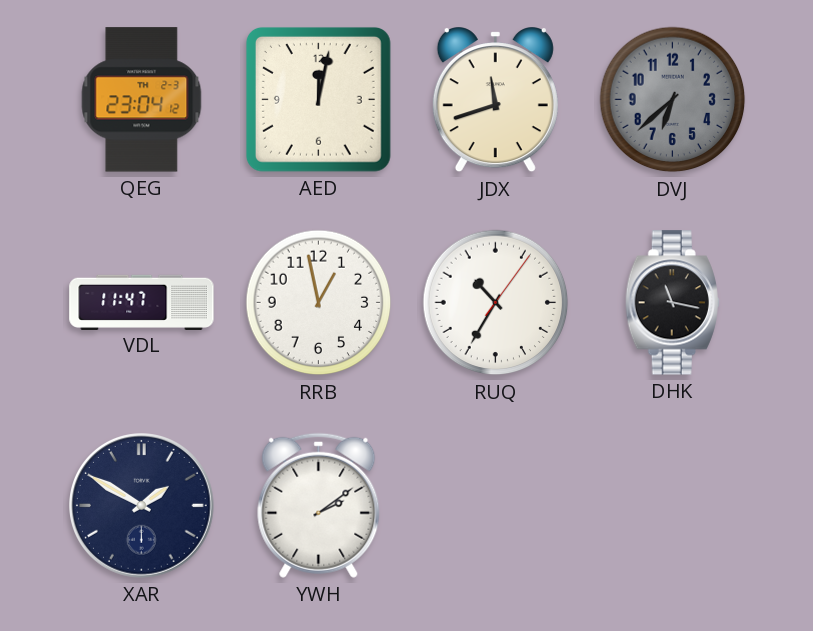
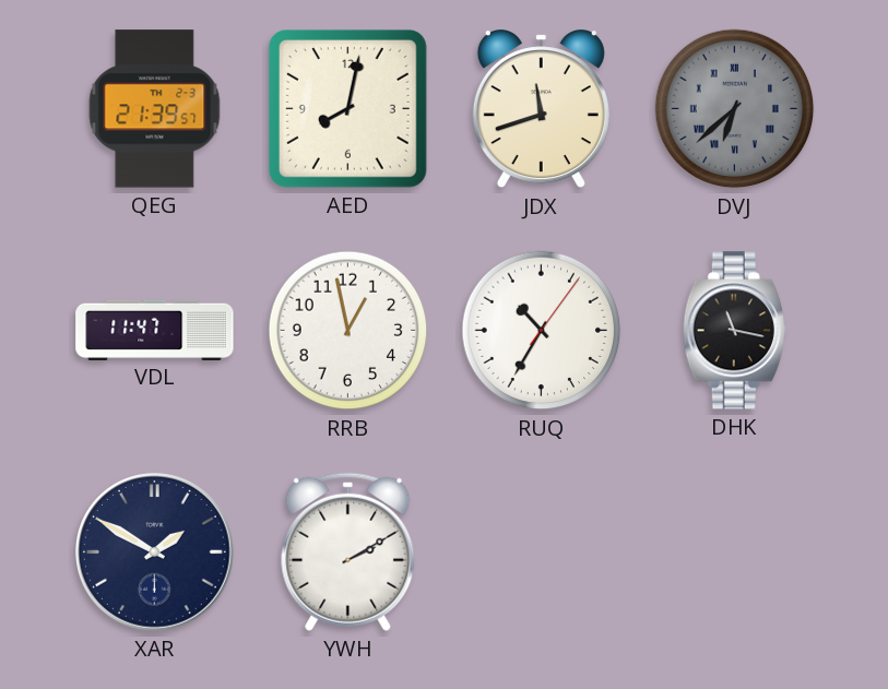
QEG: 23:04 -> 21:39
AED: 12:02 -> 8:02
DVJ numerals: Arabic -> Roman
YWH: 2:09 -> 2:10
